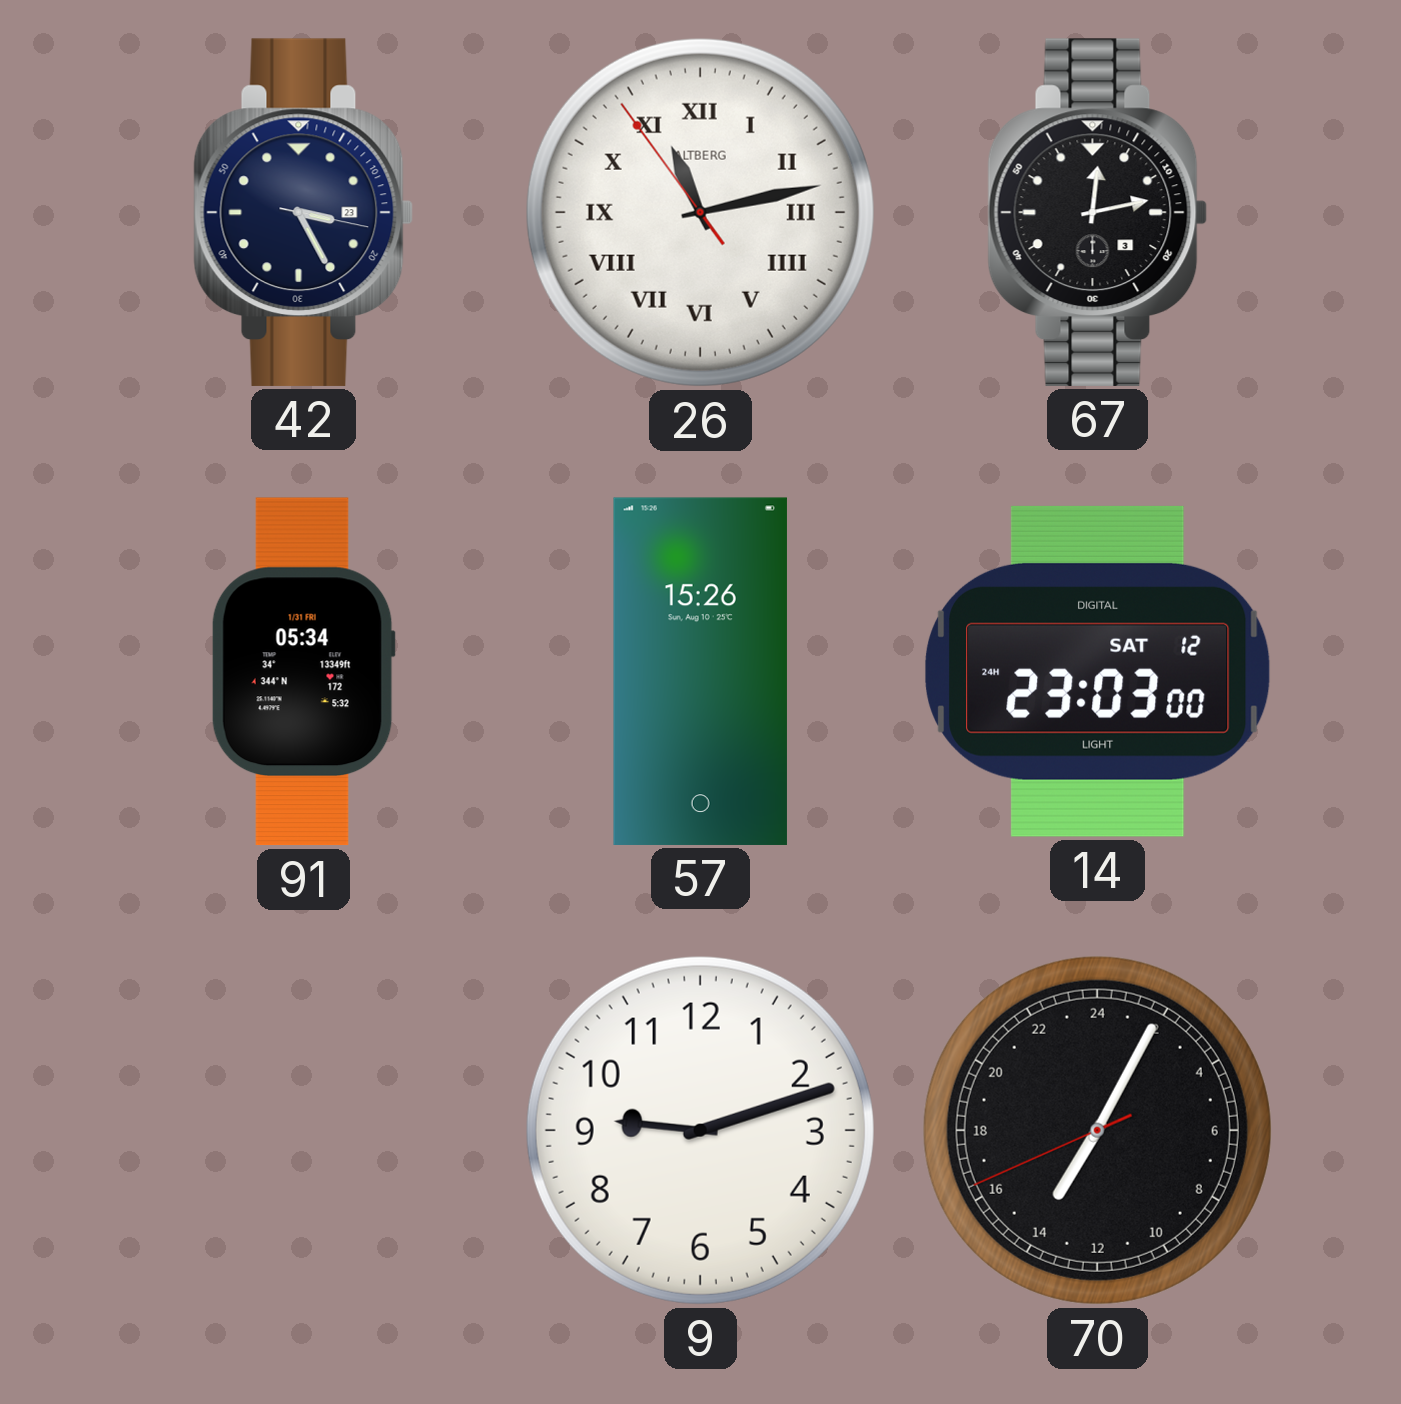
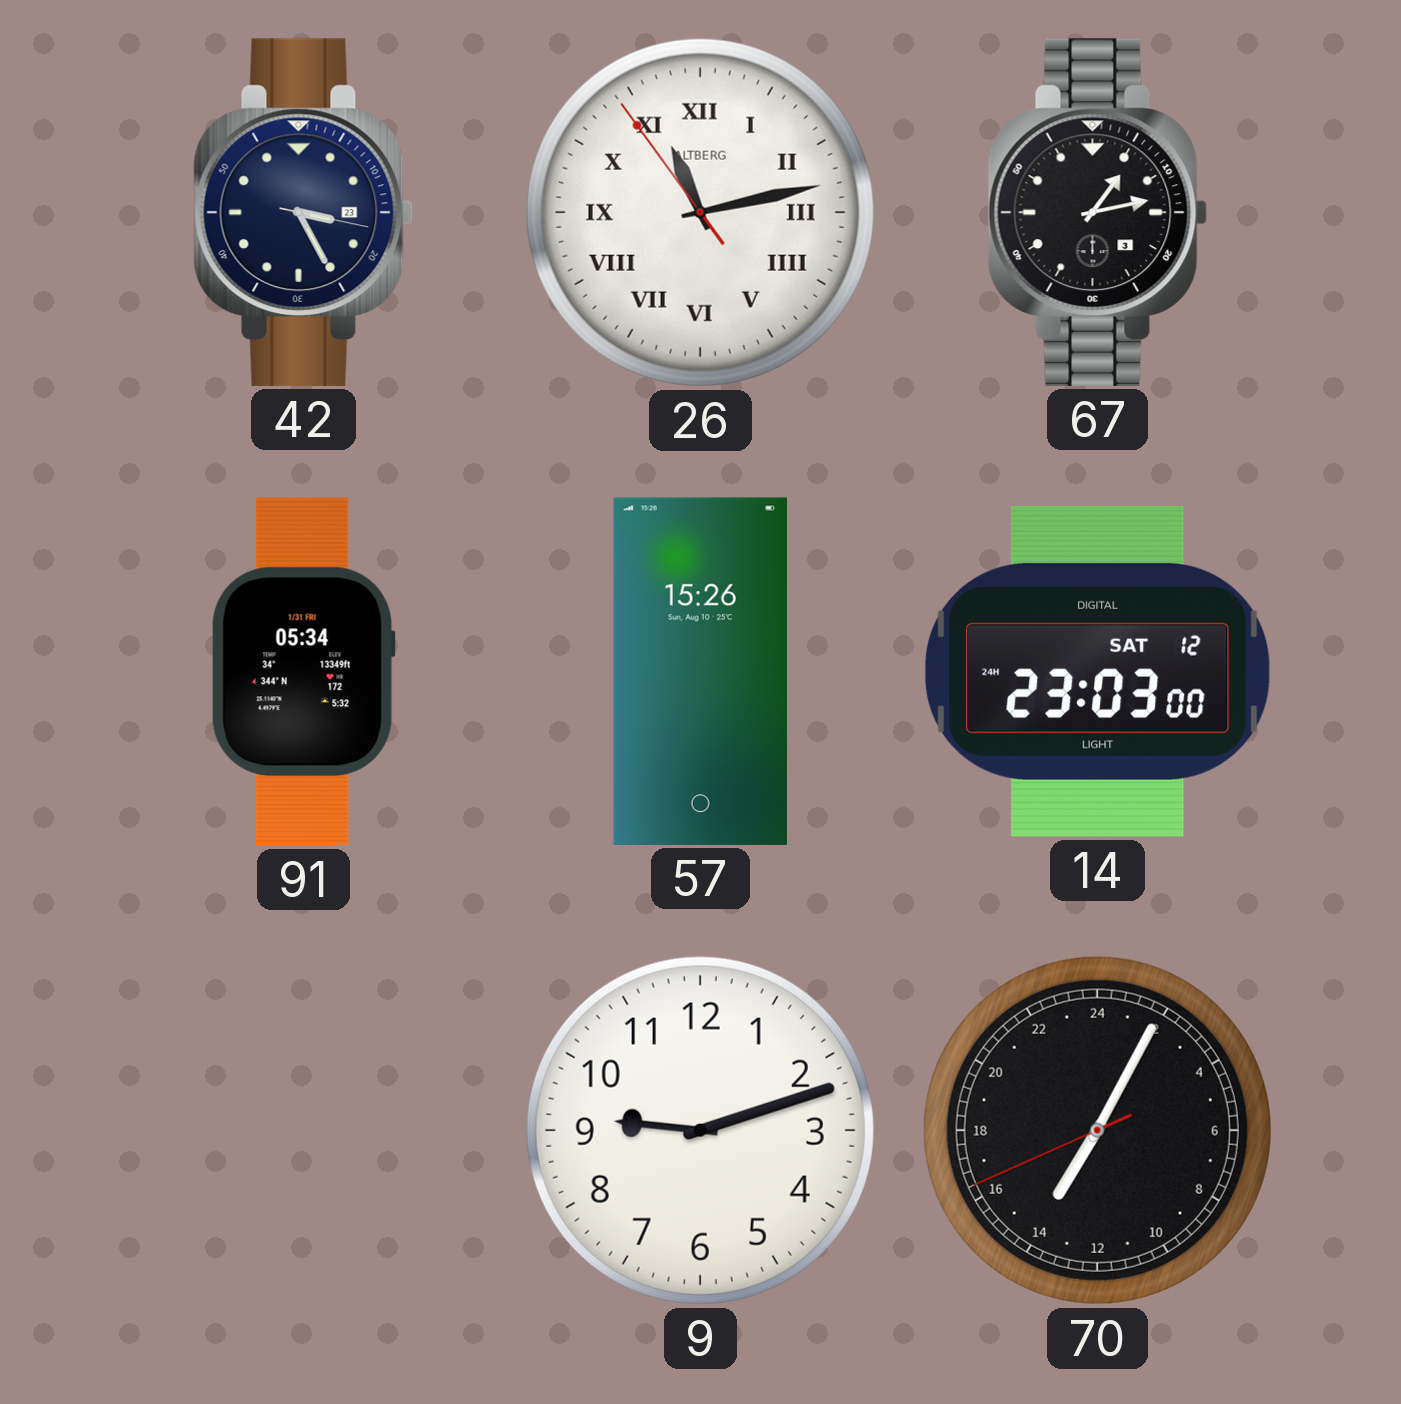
67: 12:13 -> 1:13
